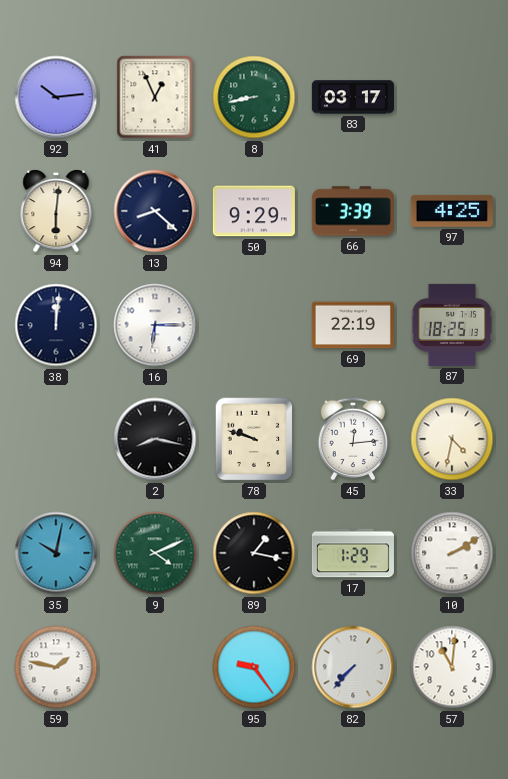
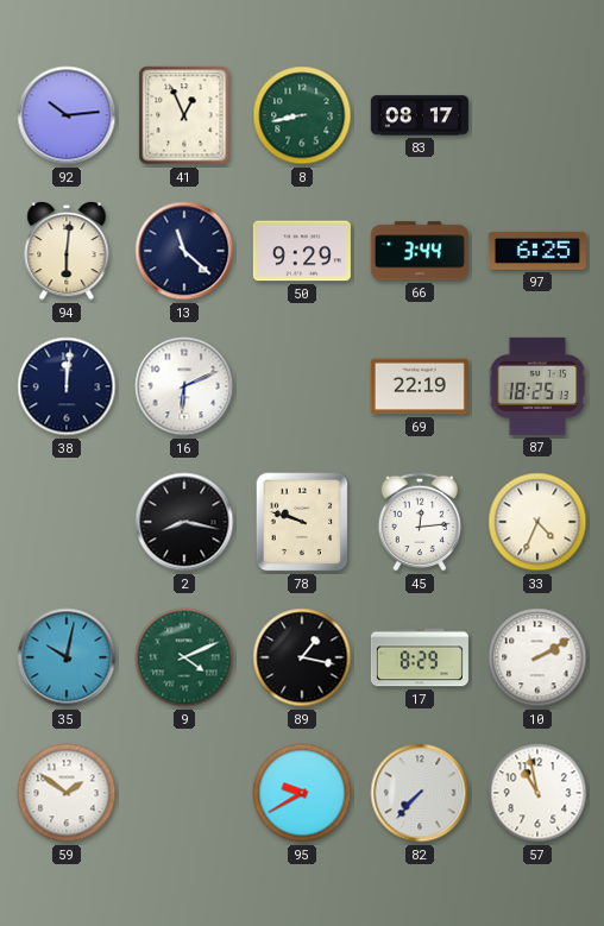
83: 03:17 -> 08:17
13: 8:22 -> 11:22
66: 3:39 -> 3:44
97: 4:25 -> 6:25
16: 6:15 -> 6:11
33: 4:32 -> 4:34
17: 1:29 -> 8:29
59: 1:47 -> 1:51
95: 9:24 -> 9:40
57: 11:01 -> 10:58
